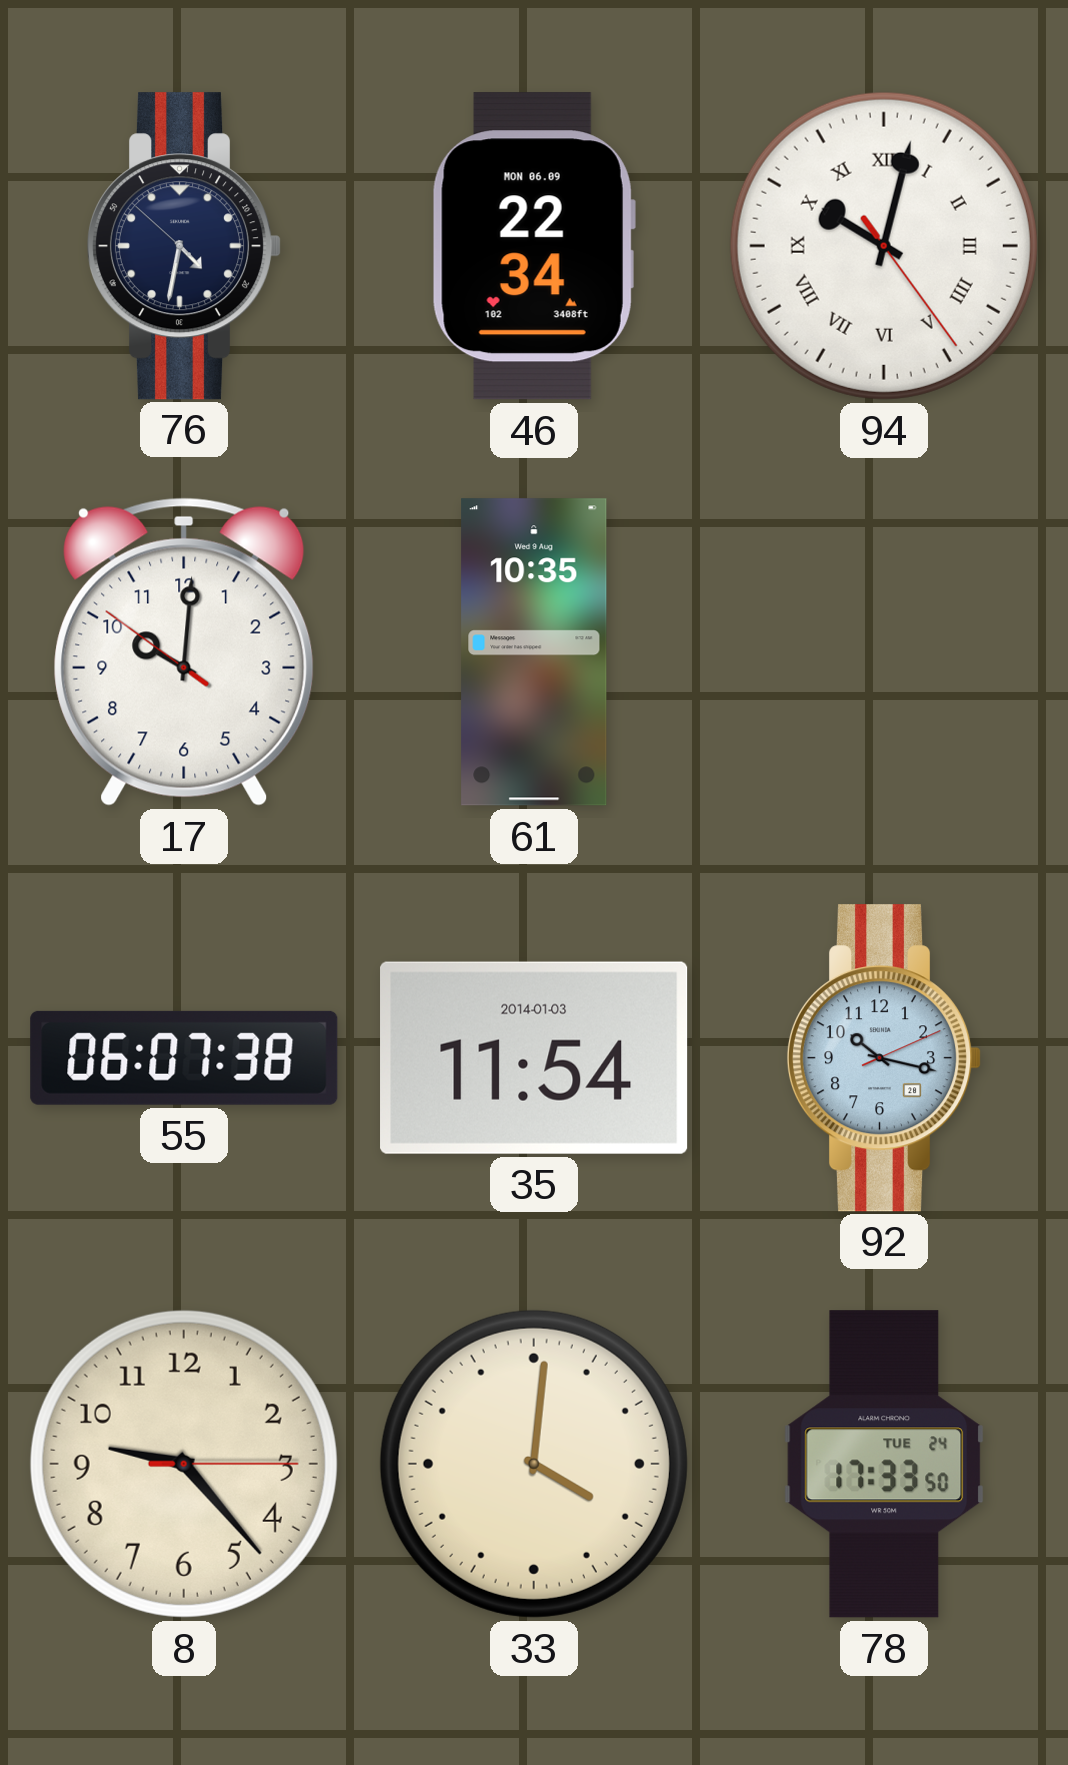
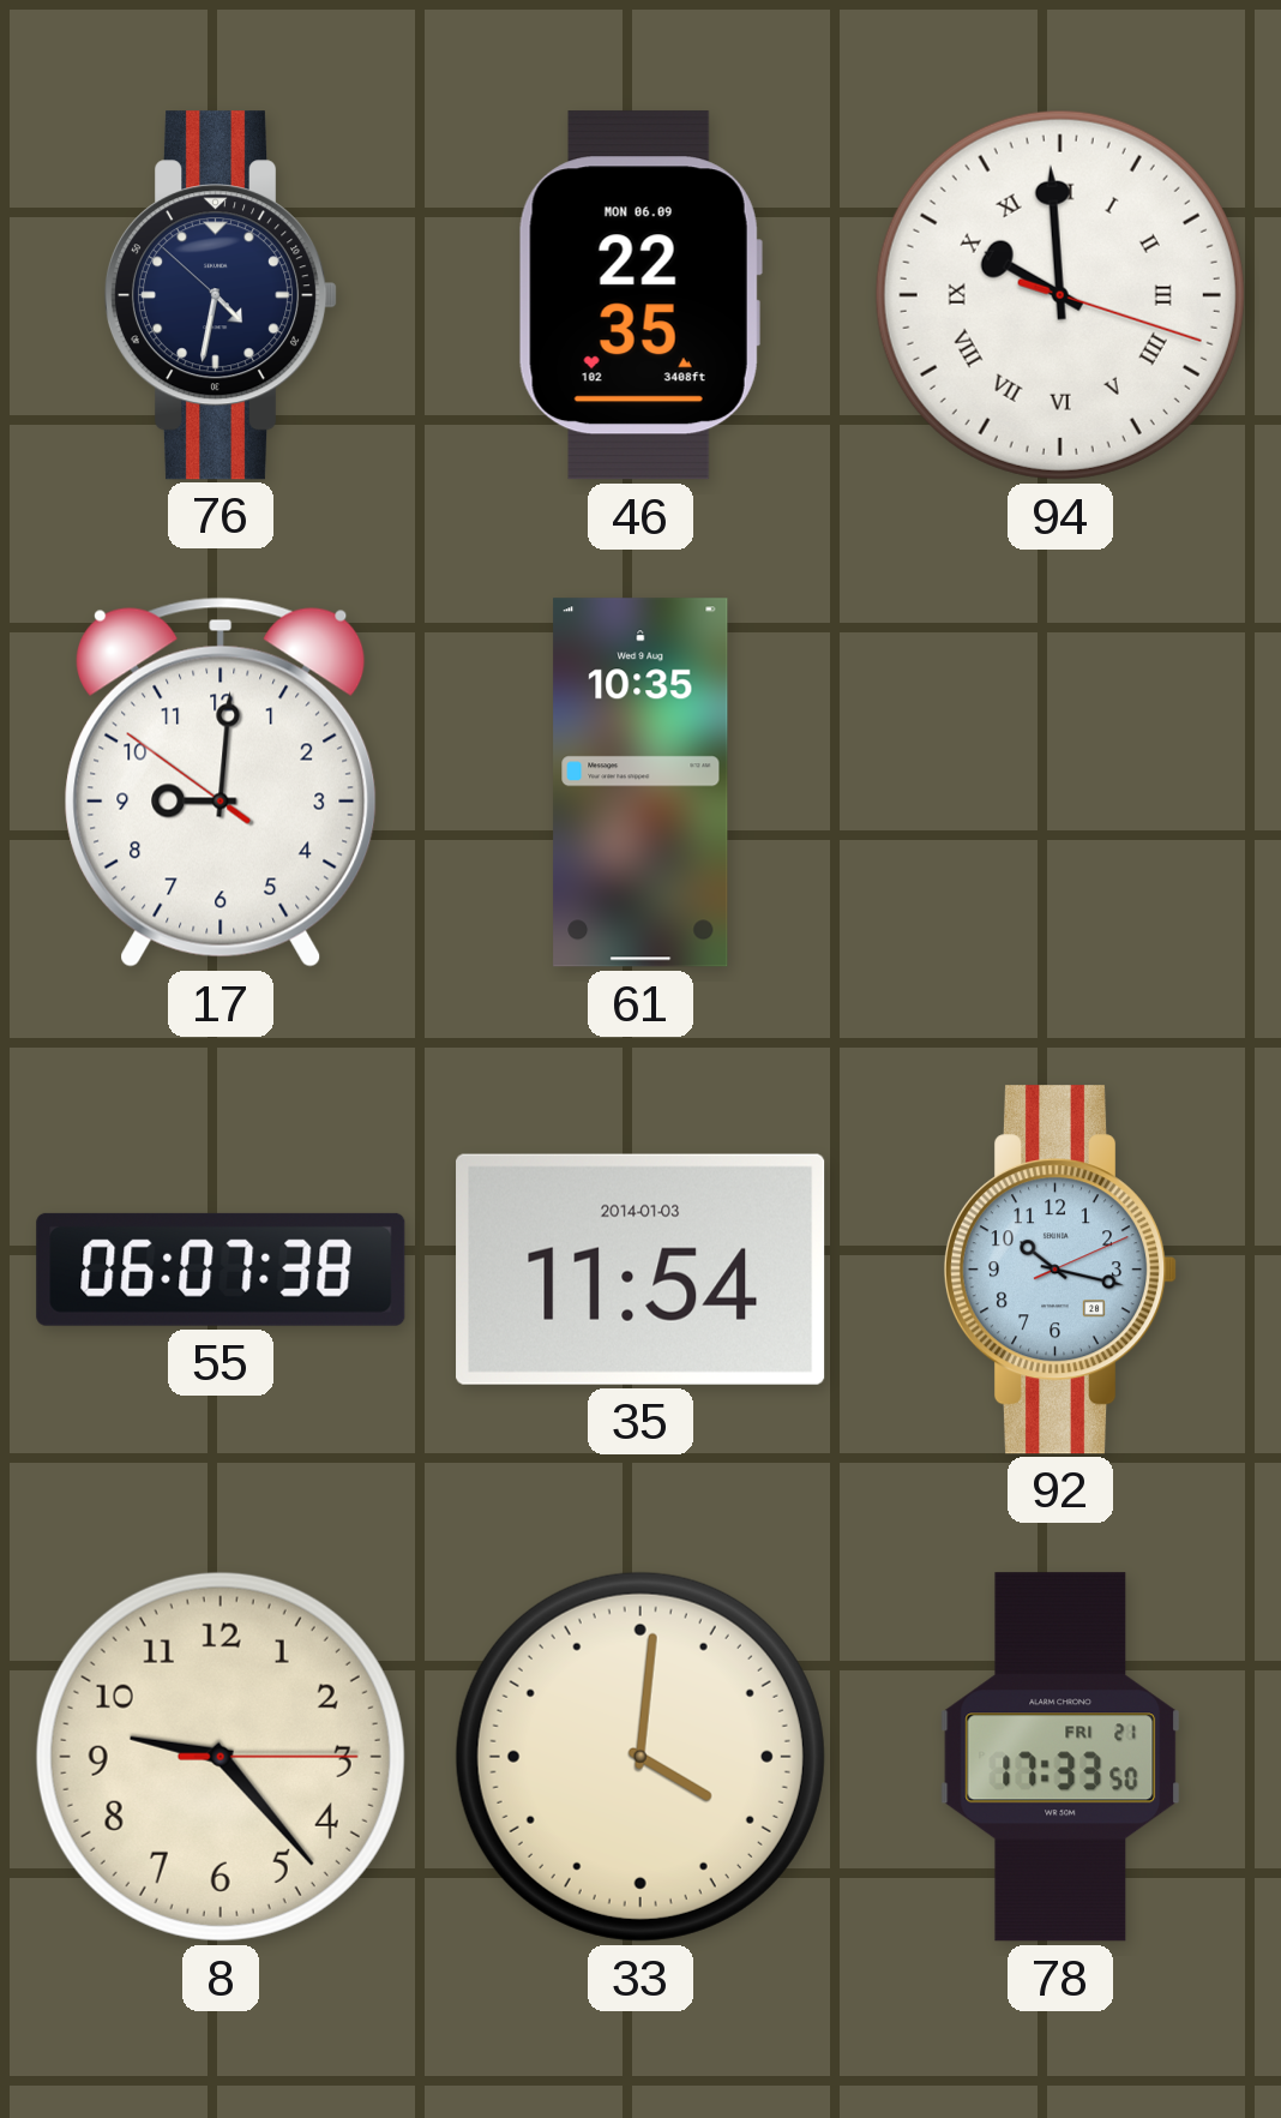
46: 22:34 -> 22:35
94: 10:02 -> 9:59
17: 10:00 -> 9:00
78 date: TUE 24 -> FRI 21
